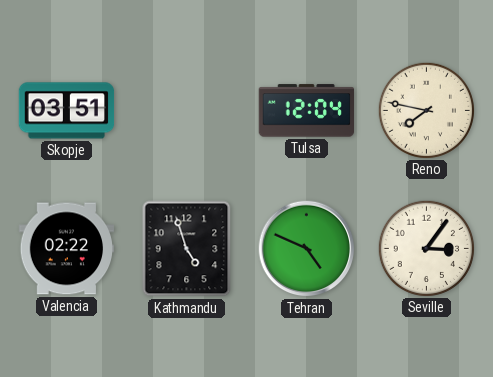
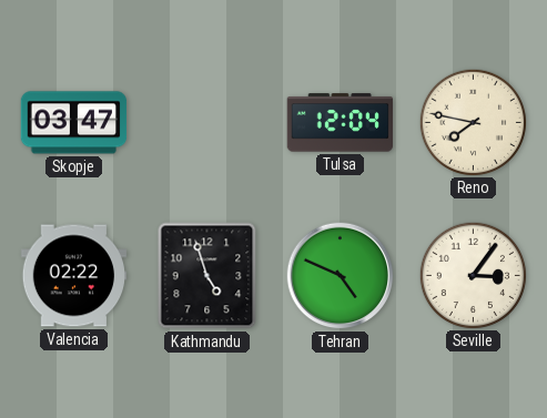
Skopje: 03:51 -> 03:47
